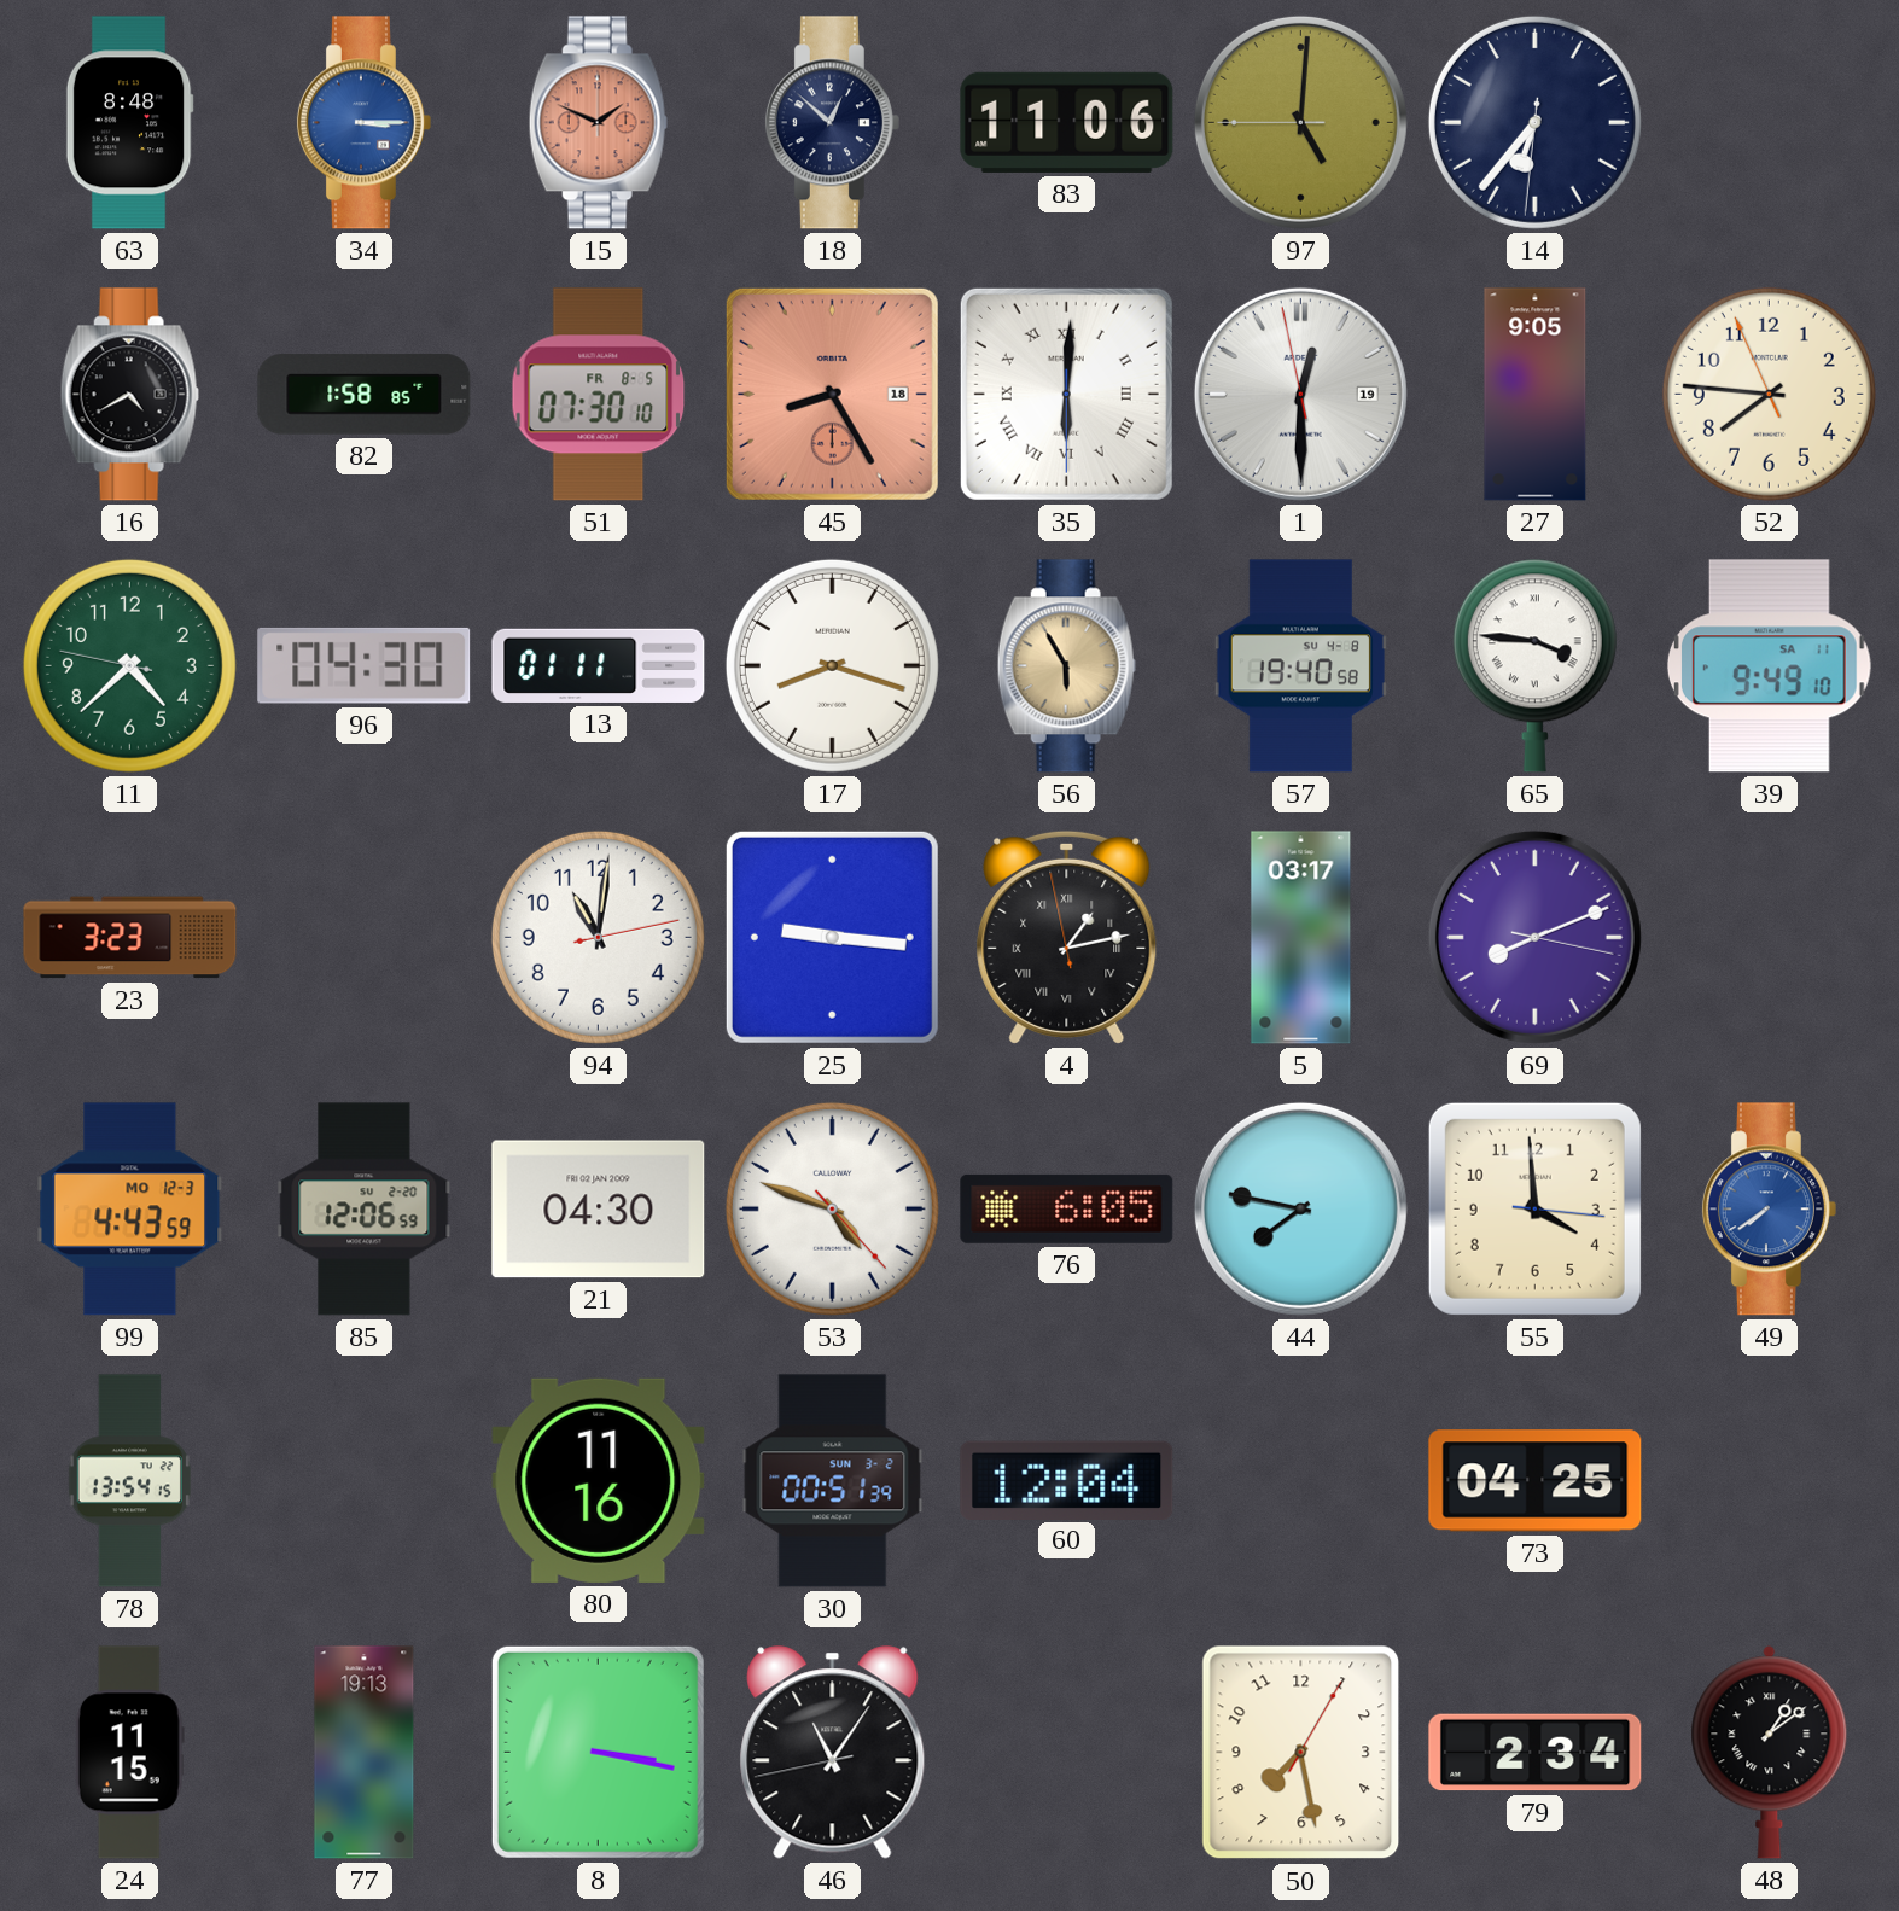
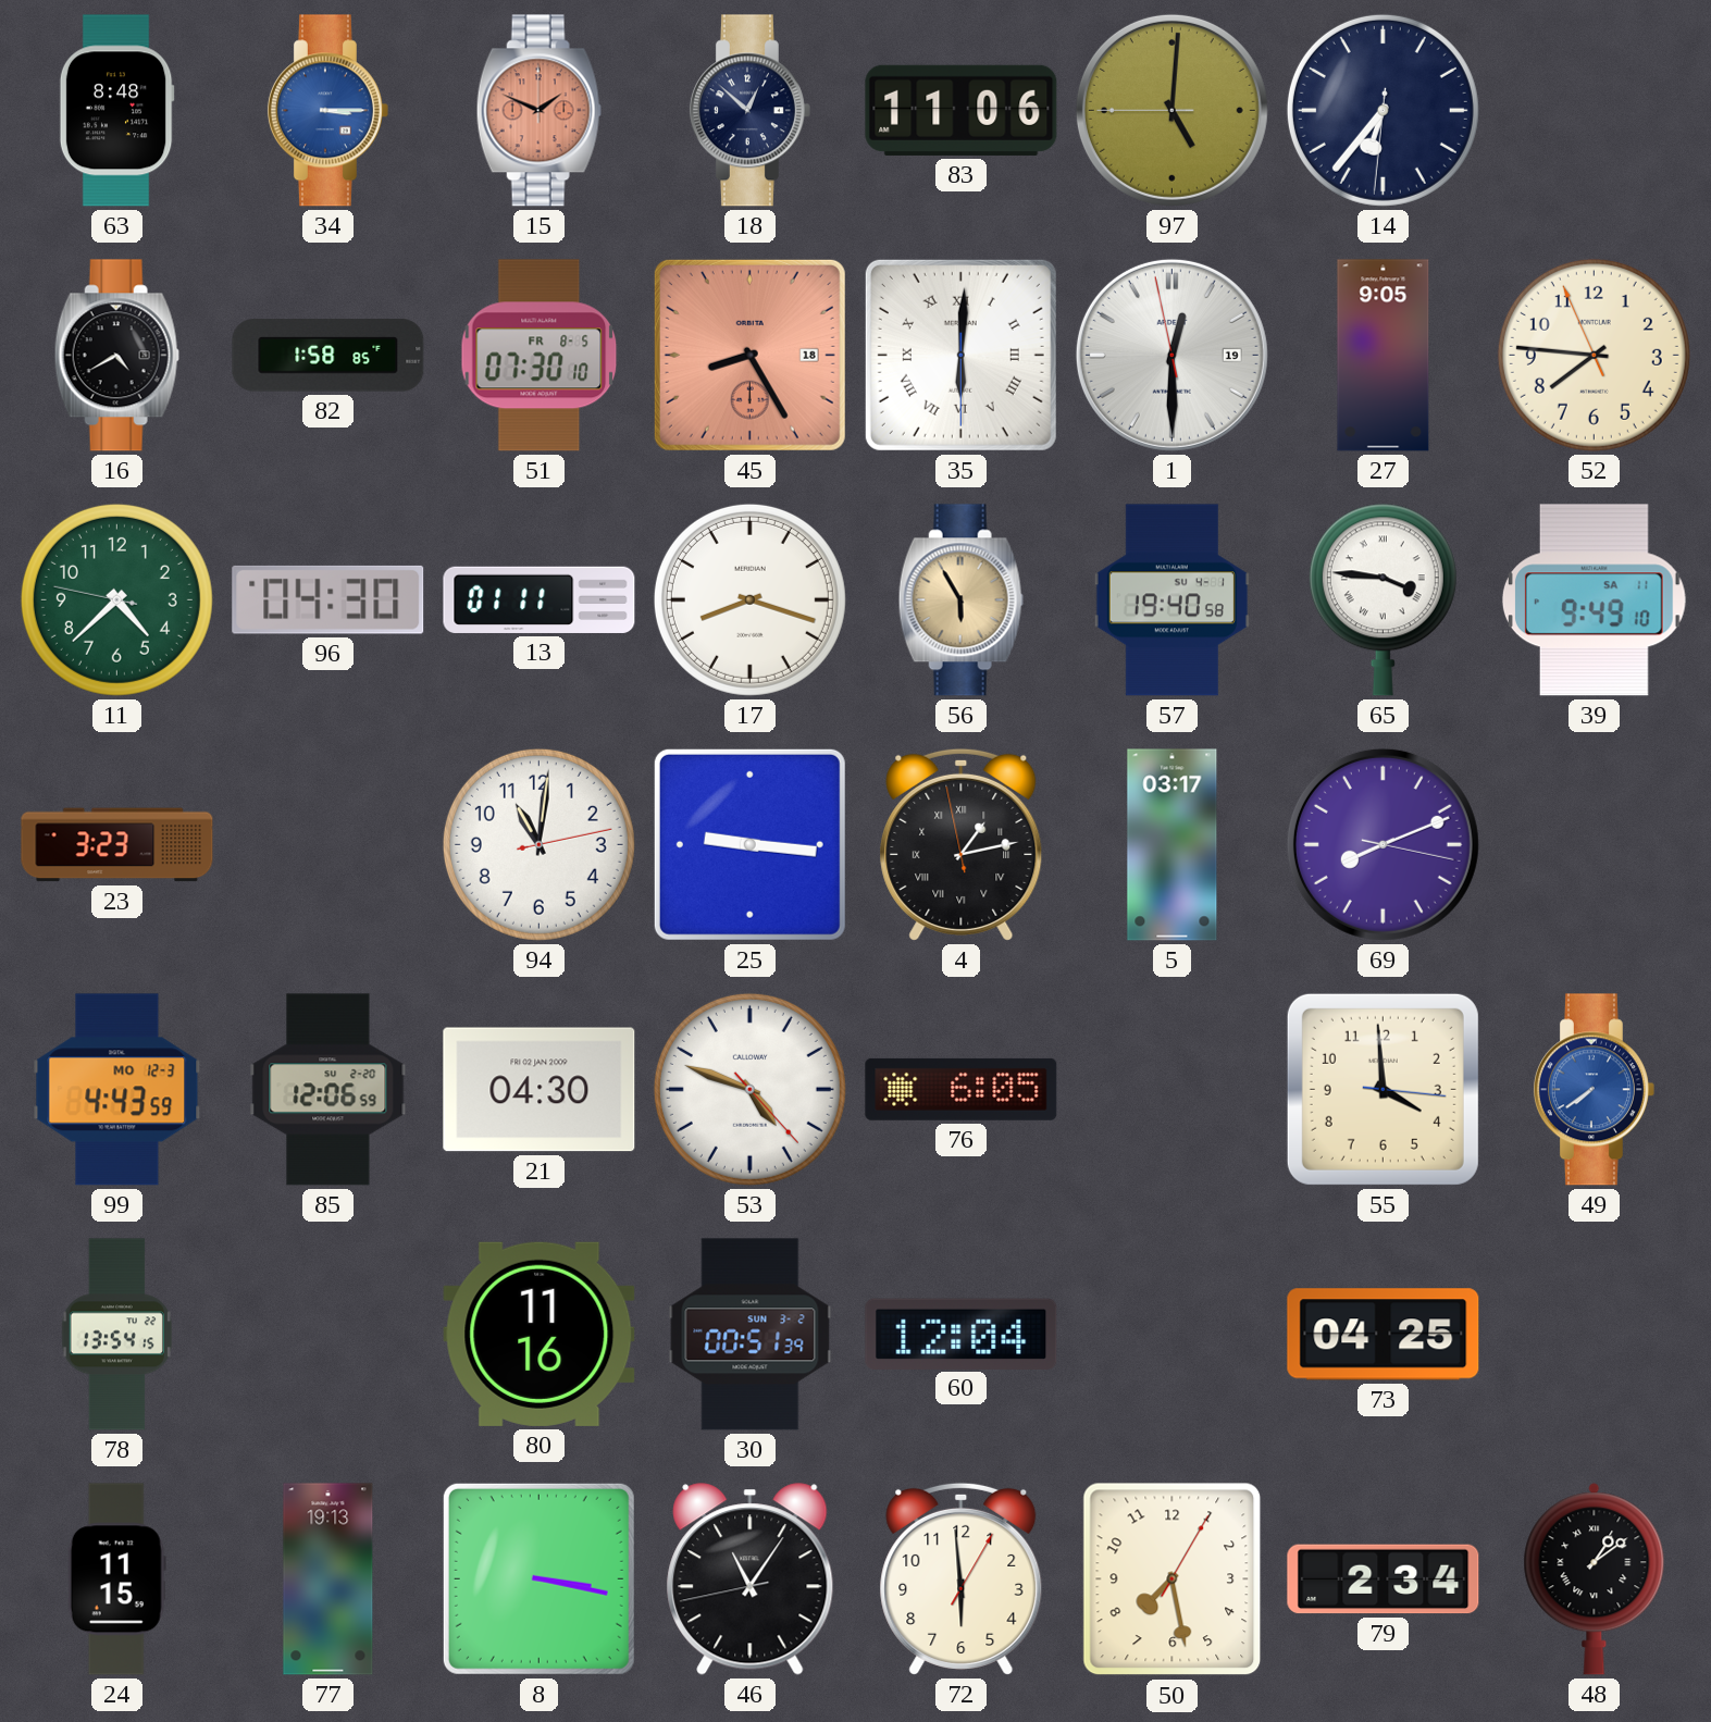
57 date: SU 4-8 -> SU 4-1
44: 7:47 -> none
72: none -> 5:59
